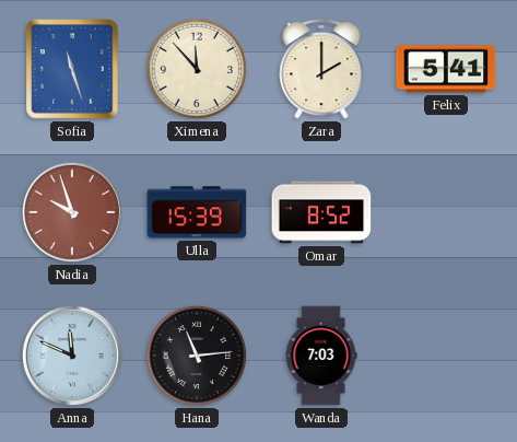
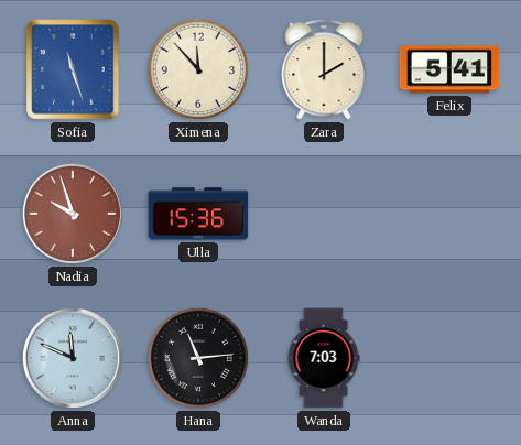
Ulla: 15:39 -> 15:36
Omar: 8:52 -> none
